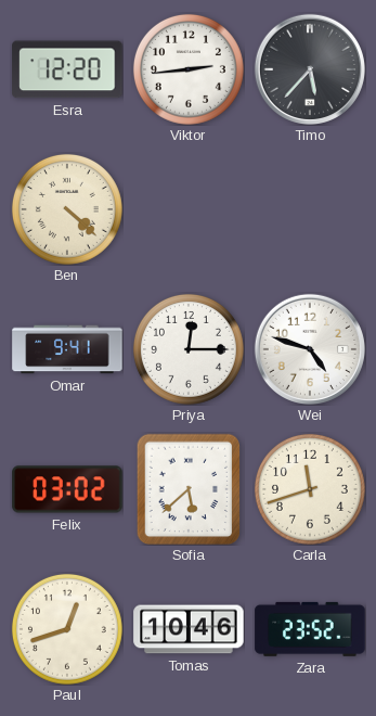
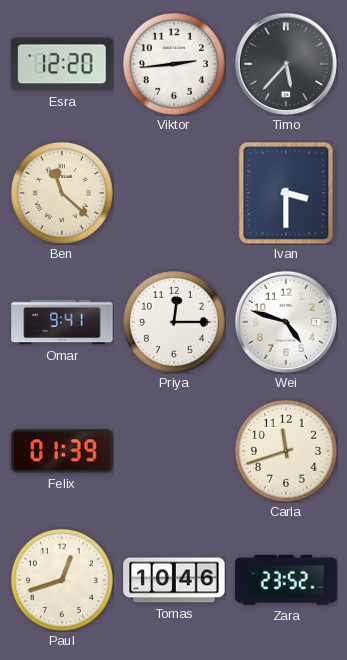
Ben: 4:22 -> 11:22
Ivan: none -> 3:30
Felix: 03:02 -> 01:39
Sofia: 5:38 -> none
